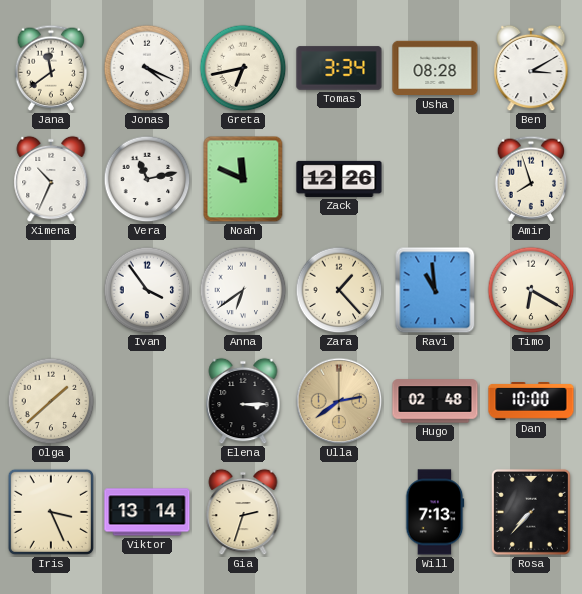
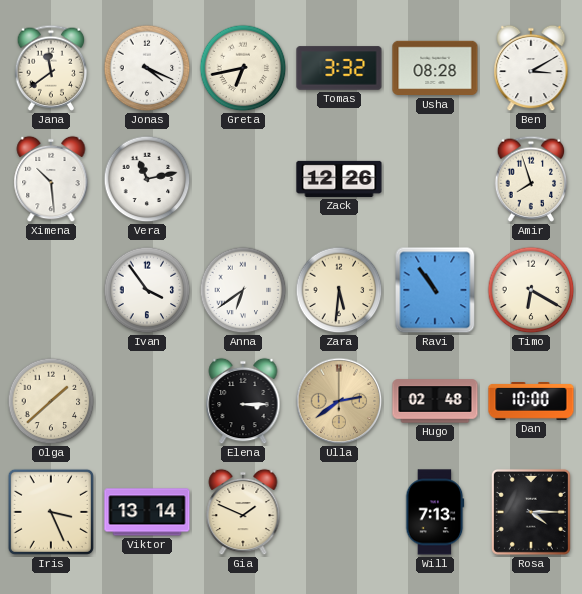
Tomas: 3:34 -> 3:32
Ximena: 10:34 -> 10:29
Noah: 11:49 -> none
Zara: 1:23 -> 5:31
Ravi: 10:59 -> 10:54
Gia: 2:33 -> 1:49
Rosa: 7:37 -> 4:15
